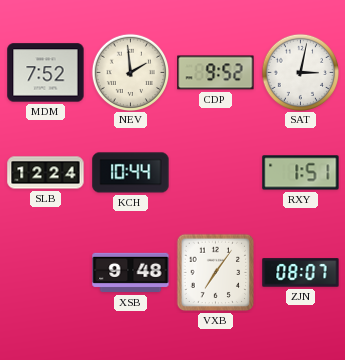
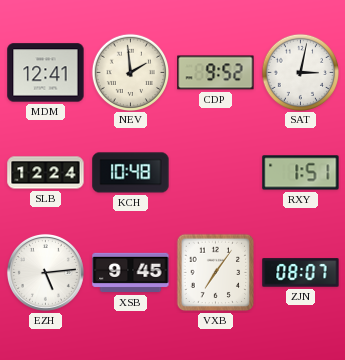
MDM: 7:52 -> 12:41
KCH: 10:44 -> 10:48
EZH: none -> 5:14
XSB: 9:48 -> 9:45
